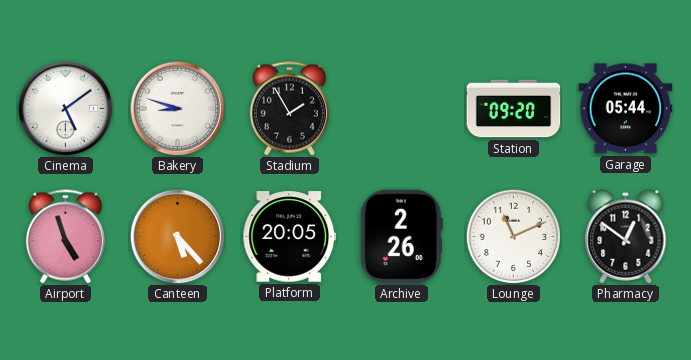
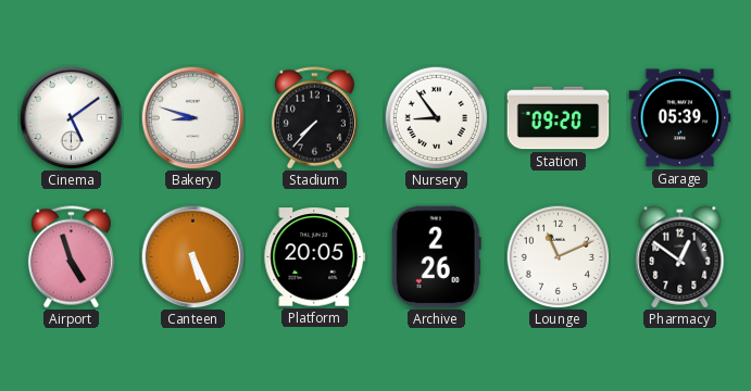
Stadium: 1:55 -> 7:37
Nursery: none -> 8:54
Garage: 05:44 -> 05:39
Canteen: 5:23 -> 5:26
